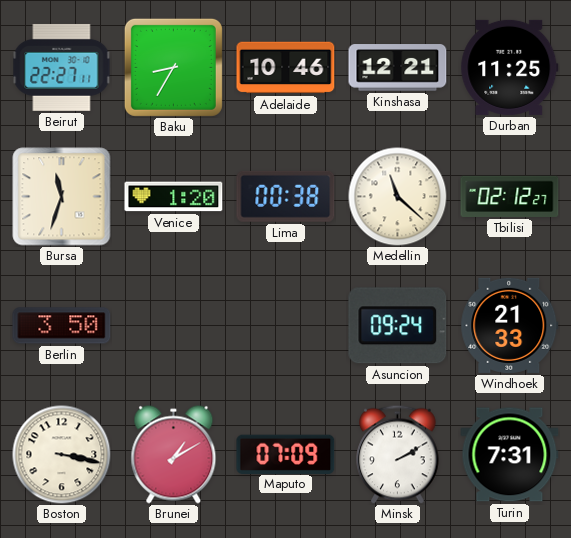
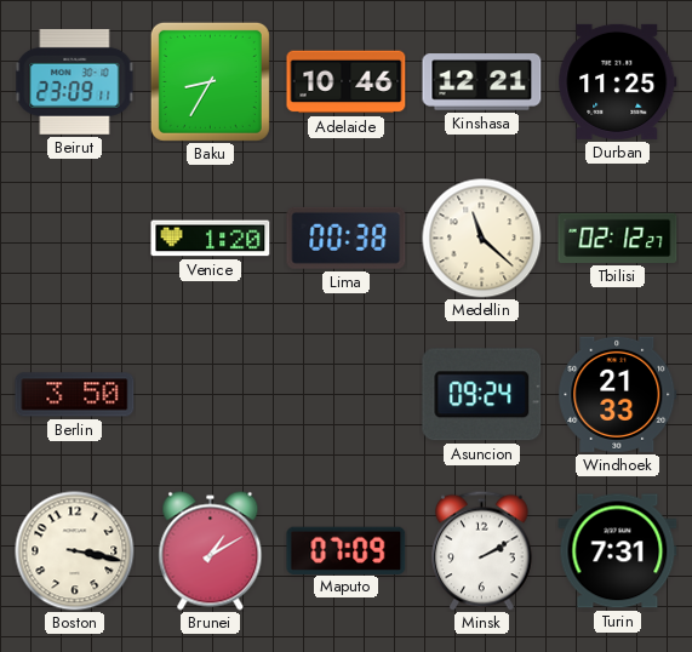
Beirut: 22:27 -> 23:09
Bursa: 11:33 -> none
